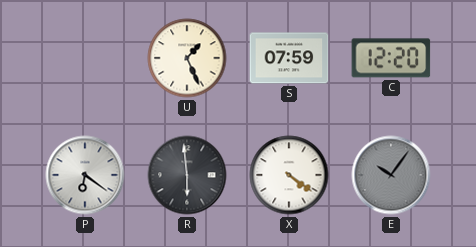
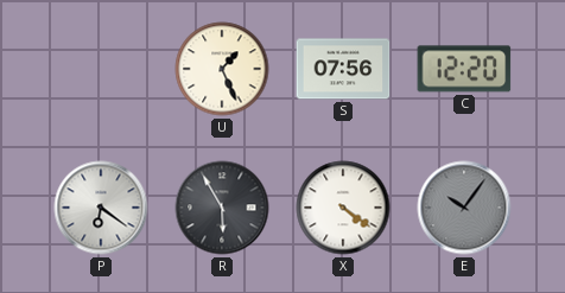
S: 07:59 -> 07:56
R: 5:59 -> 5:55
